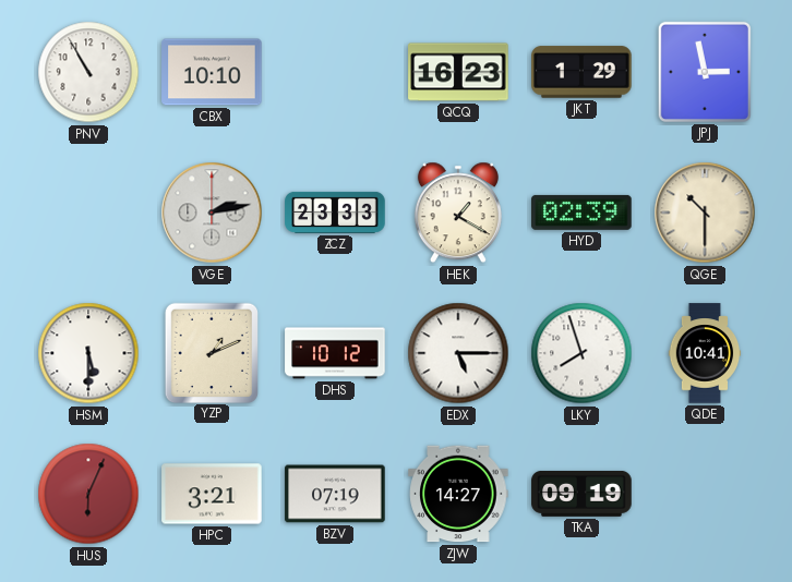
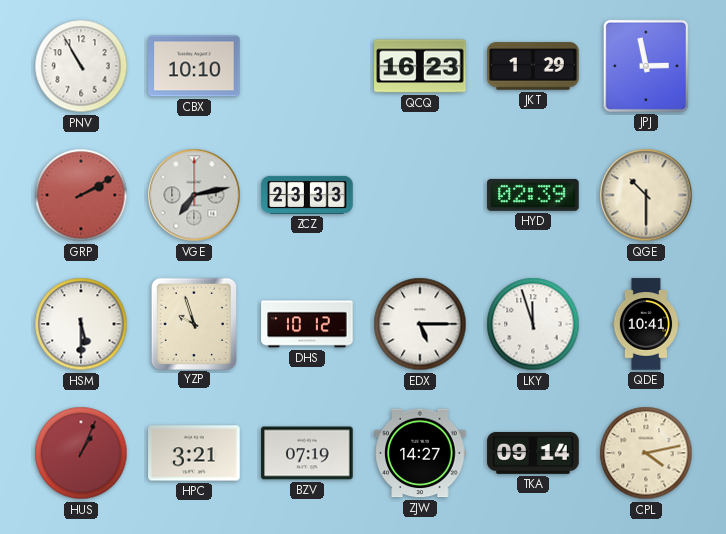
GRP: none -> 2:10
VGE: 2:13 -> 7:13
HEK: 1:20 -> none
YZP: 1:11 -> 9:57
LKY: 7:57 -> 11:57
HUS: 6:04 -> 1:04
TKA: 09:19 -> 09:14
CPL: none -> 4:13
